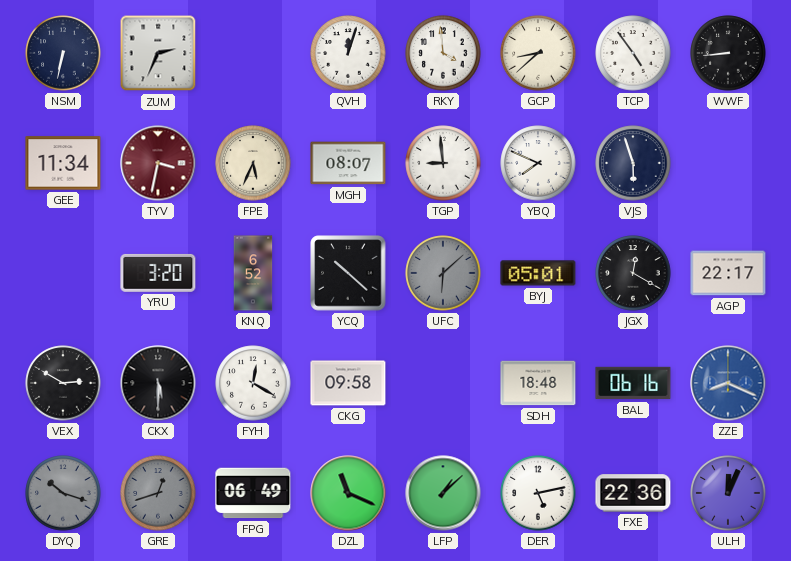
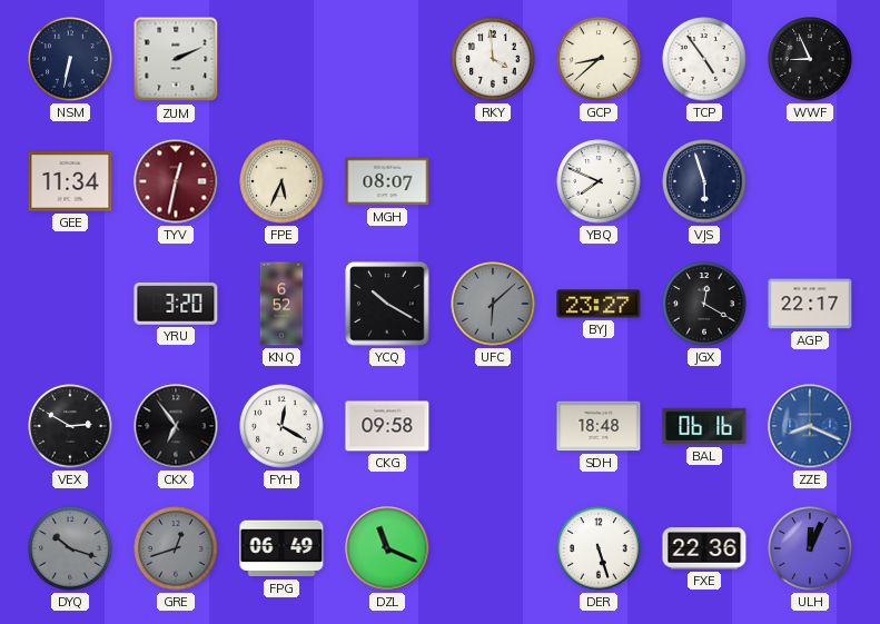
ZUM: 2:34 -> 2:11
QVH: 12:03 -> none
WWF: 8:44 -> 8:56
TYV: 3:32 -> 12:32
TGP: 8:59 -> none
YCQ: 10:22 -> 10:20
BYJ: 05:01 -> 23:27
CKX: 5:30 -> 6:54
LFP: 1:08 -> none
DER: 5:13 -> 5:27
